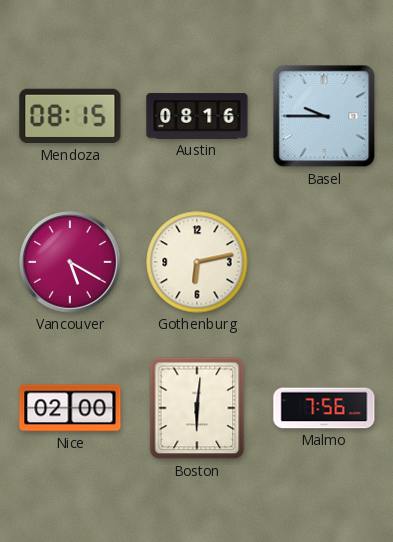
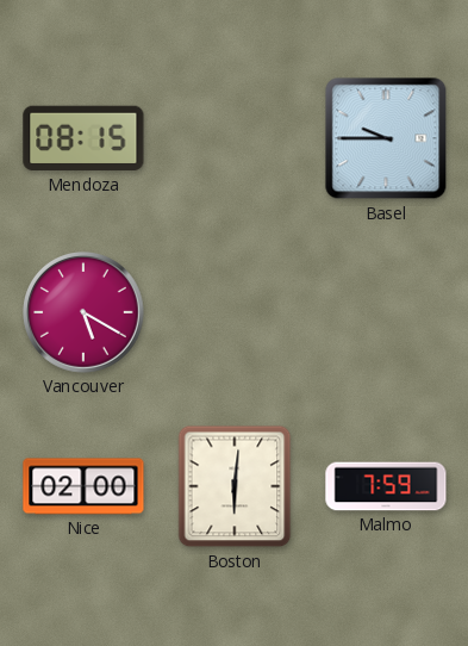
Austin: 08:16 -> none
Gothenburg: 6:13 -> none
Malmo: 7:56 -> 7:59
